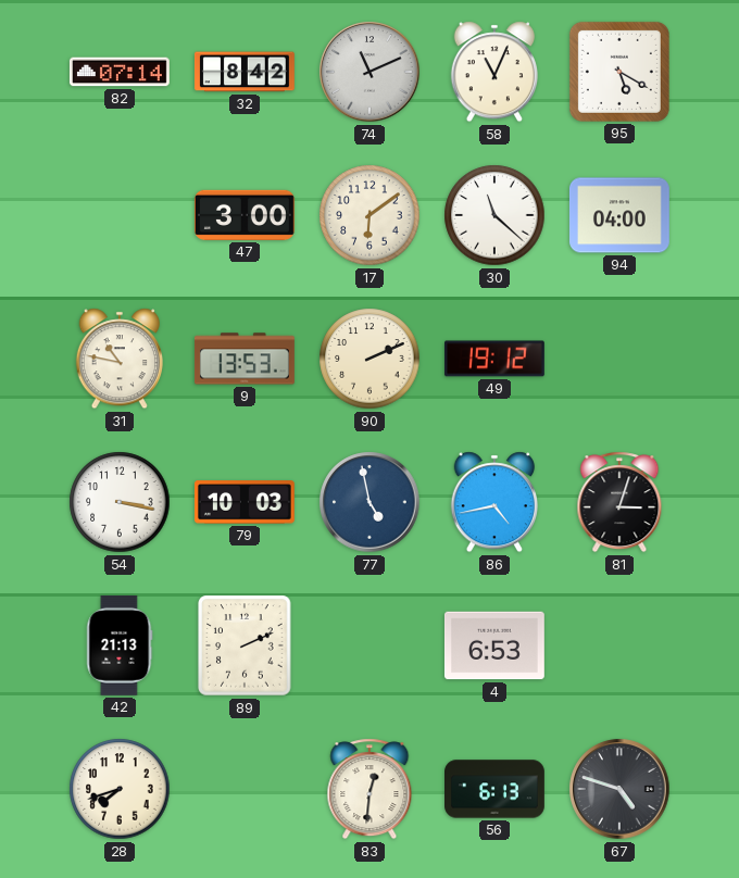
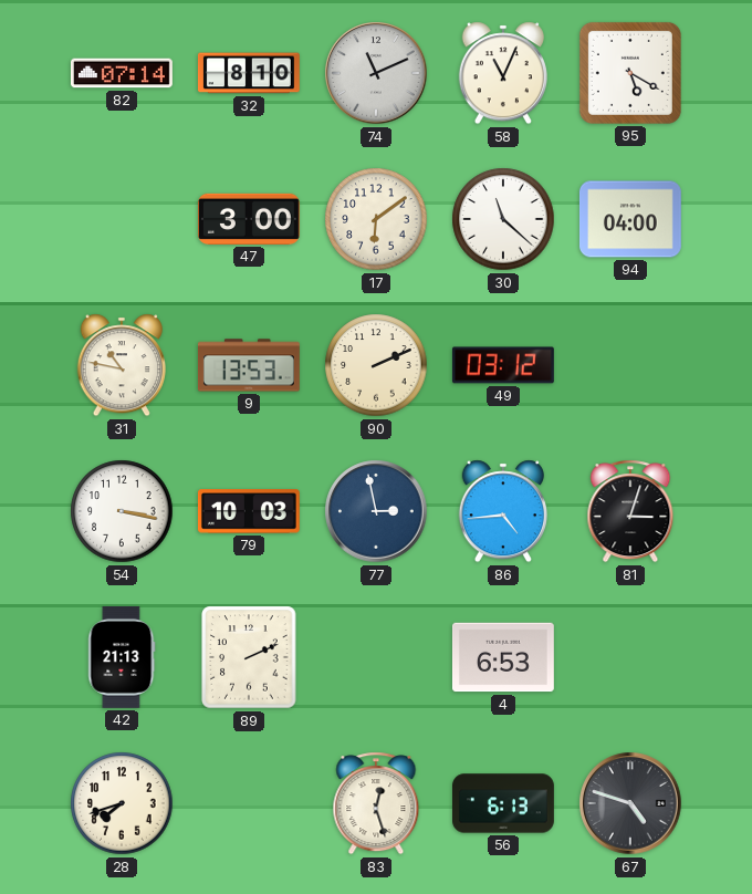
32: 8:42 -> 8:10
49: 19:12 -> 03:12
77: 4:58 -> 2:58
86: 4:43 -> 4:44
83: 12:31 -> 12:27
